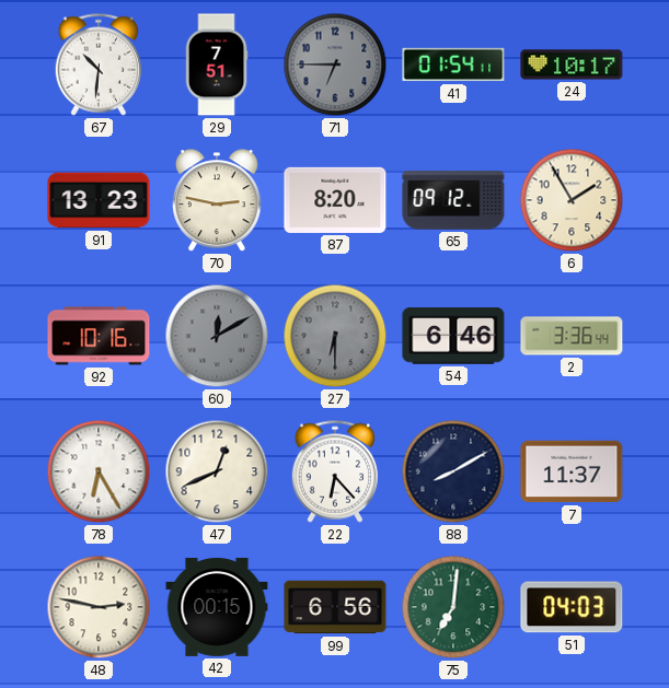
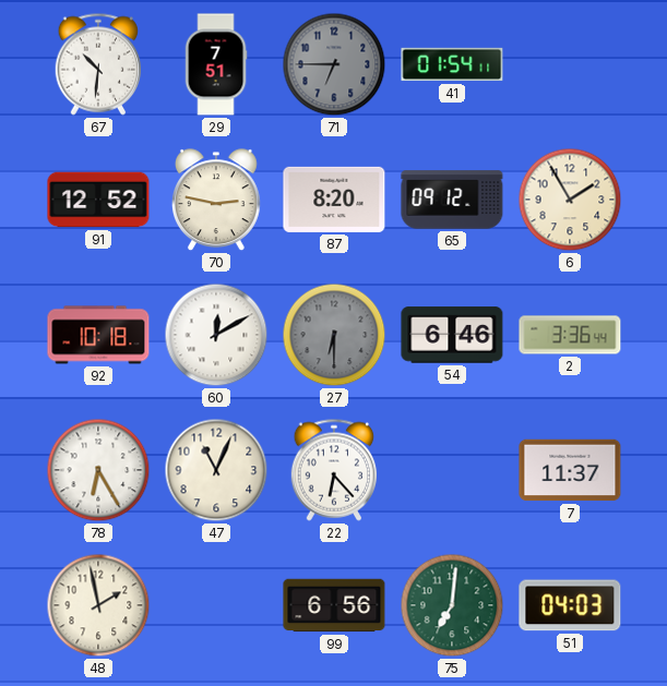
24: 10:17 -> none
91: 13:23 -> 12:52
92: 10:16 -> 10:18
60 dial: grey -> white
47: 12:41 -> 11:04
88: 8:10 -> none
48: 2:47 -> 1:58
42: 00:15 -> none
